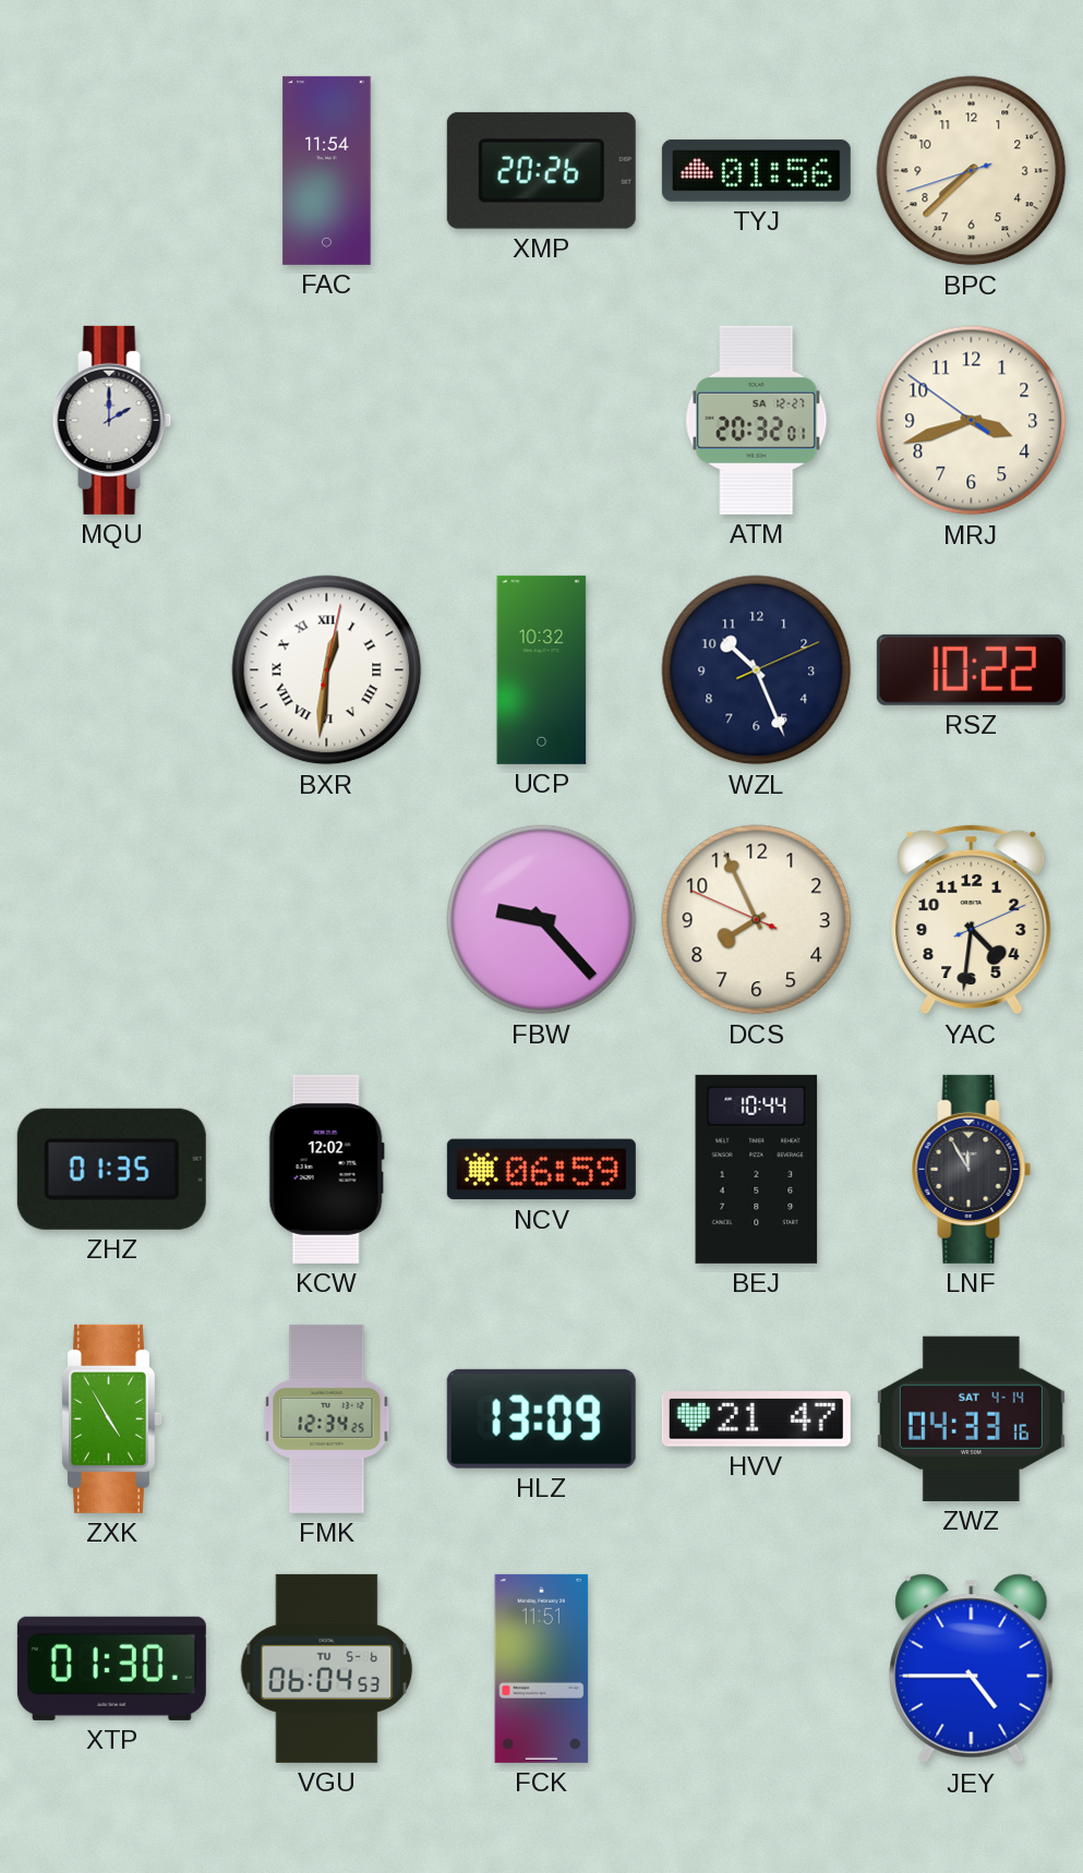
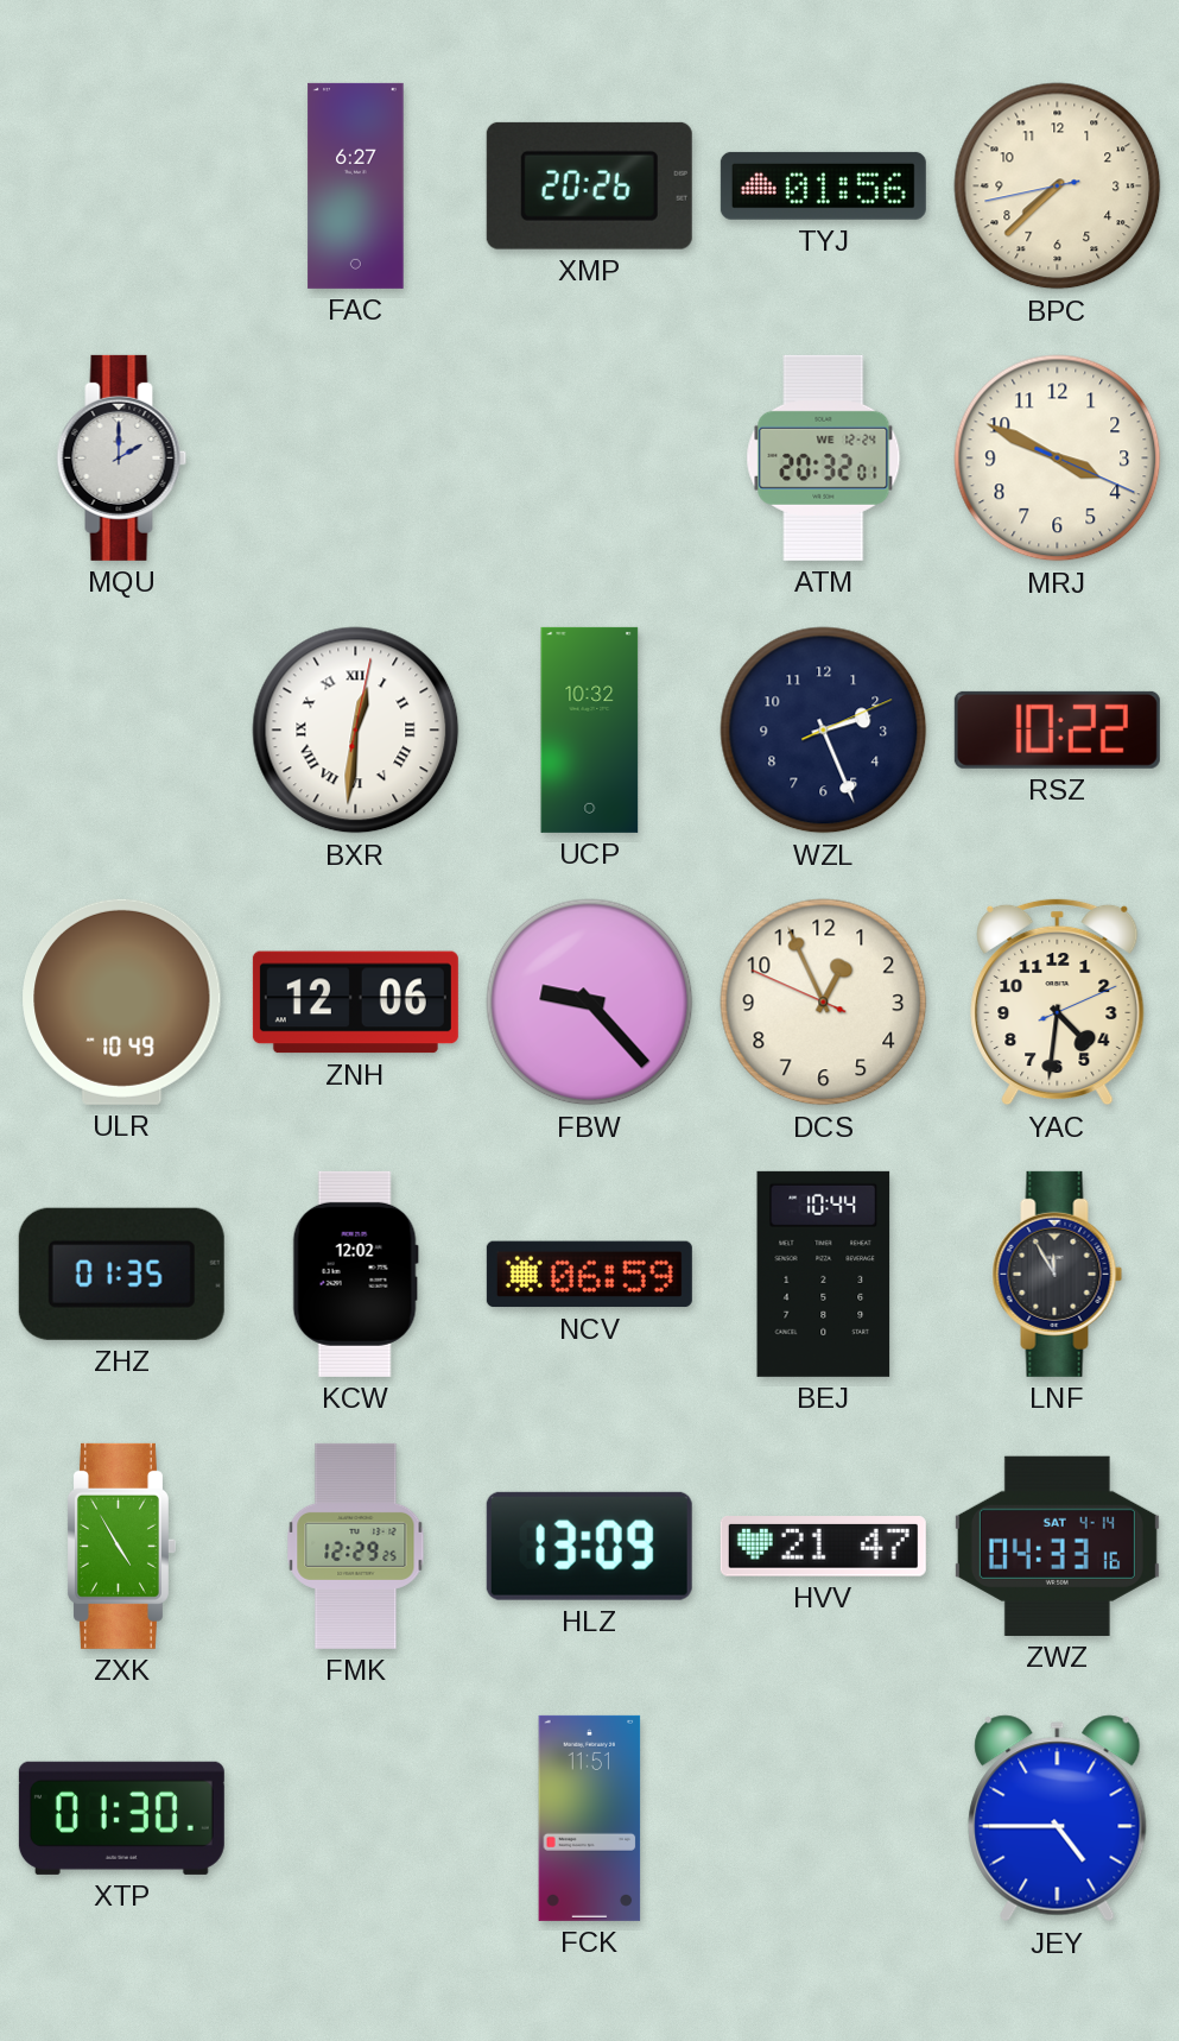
FAC: 11:54 -> 6:27
BPC: 7:37:42 -> 7:37:43
ATM date: SA 12-27 -> WE 12-24
MRJ: 3:41 -> 3:49
WZL: 10:26 -> 2:26
ULR: none -> 10:49
ZNH: none -> 12:06
DCS: 7:55 -> 12:55
FMK: 12:34 -> 12:29
VGU: 06:04 -> none
